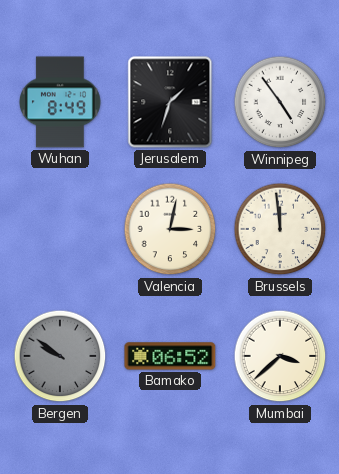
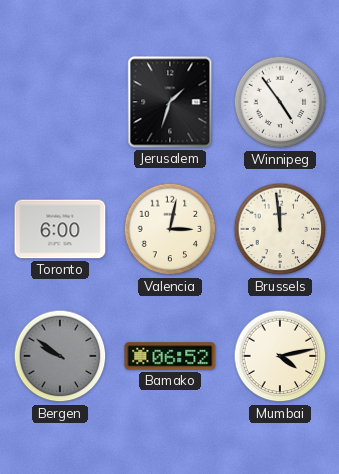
Wuhan: 8:49 -> none
Toronto: none -> 6:00
Mumbai: 3:38 -> 4:13
